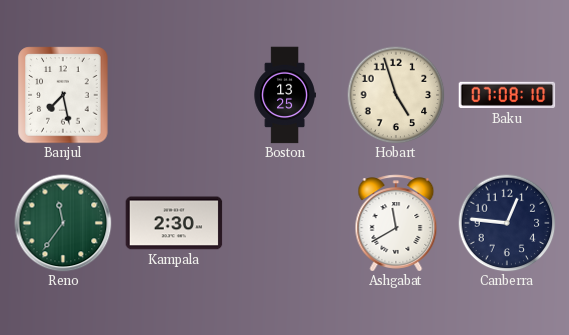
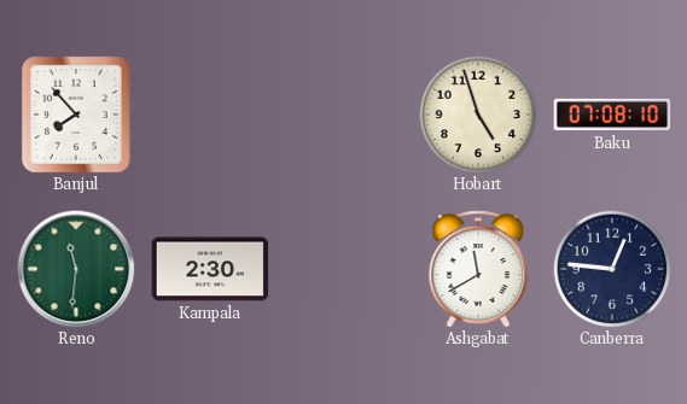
Banjul: 7:28 -> 7:53
Boston: 13:25 -> none
Reno: 11:36 -> 11:31
